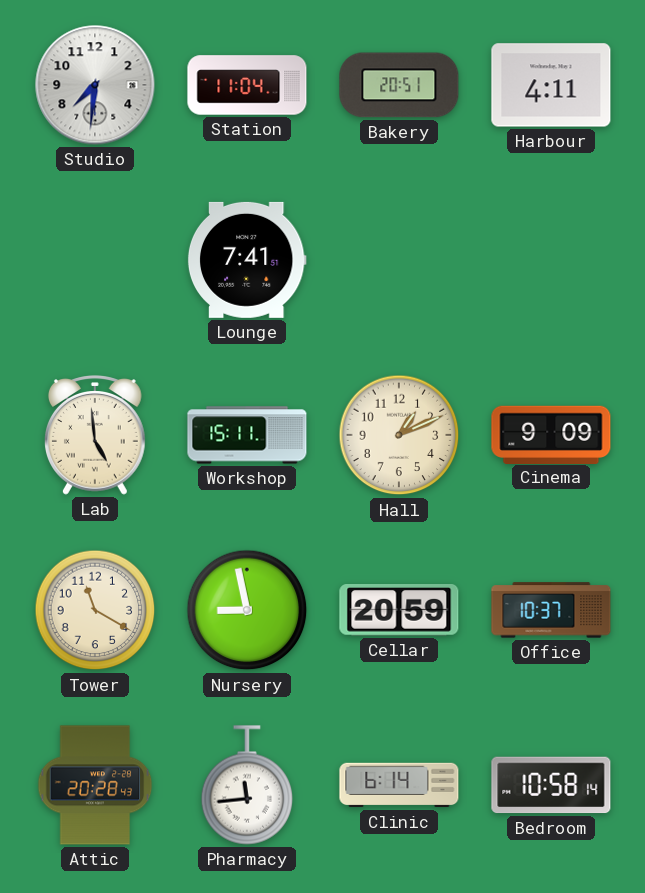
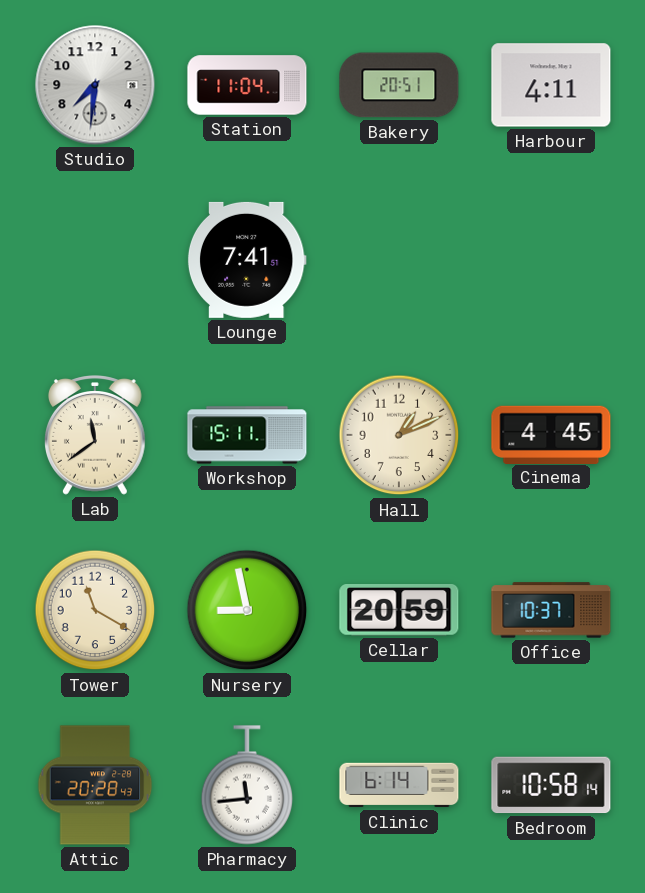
Lab: 4:59 -> 11:39
Cinema: 9:09 -> 4:45
